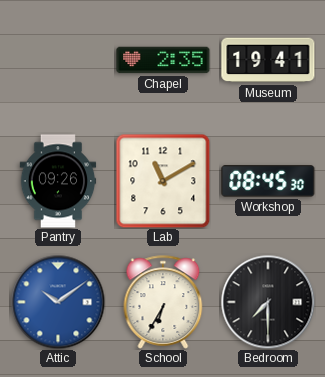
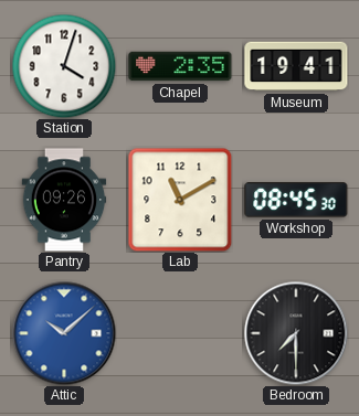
Station: none -> 4:03
Attic: 10:09 -> 10:08
School: 6:35 -> none
